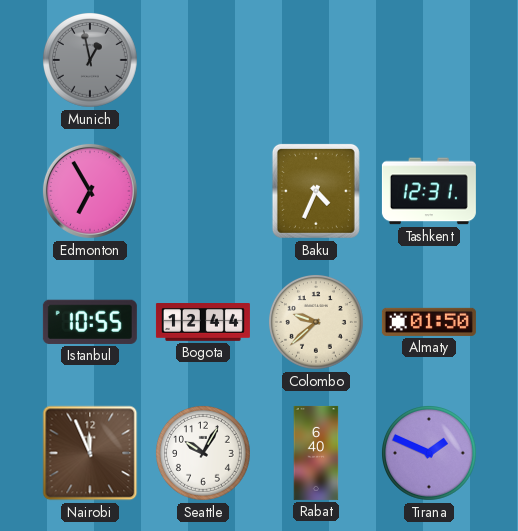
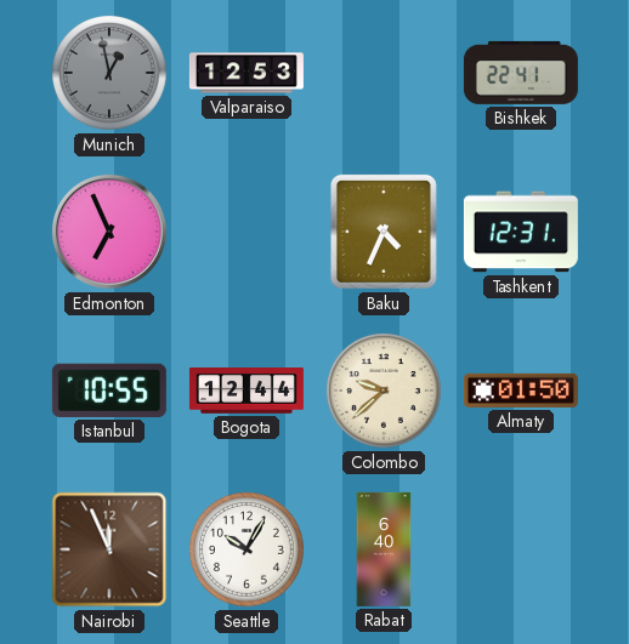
Valparaiso: none -> 12:53
Bishkek: none -> 22:41
Edmonton: 6:55 -> 6:56
Tirana: 1:49 -> none
